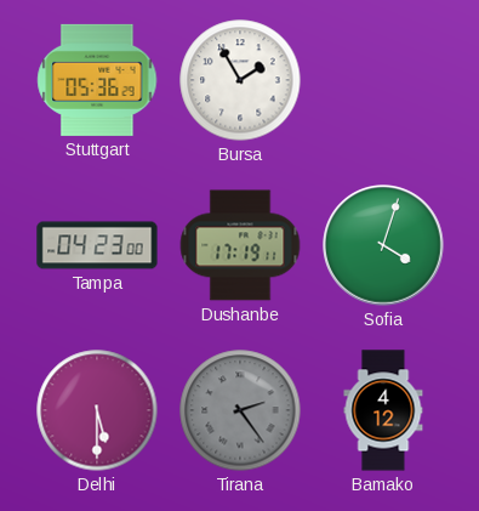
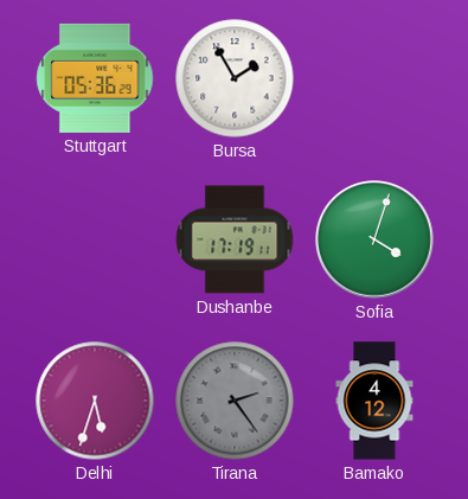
Tampa: 04:23 -> none
Delhi: 5:30 -> 5:33
